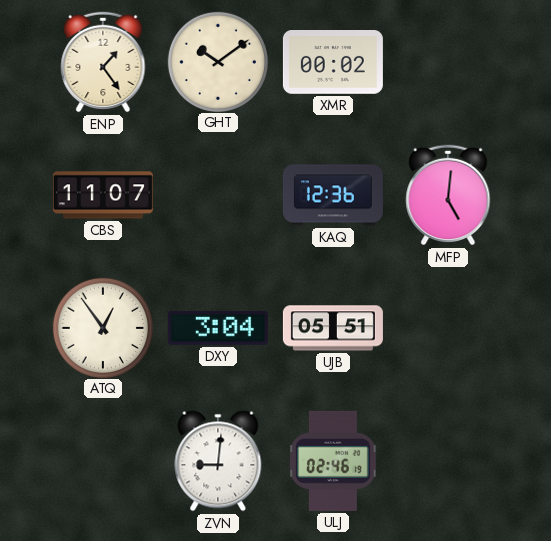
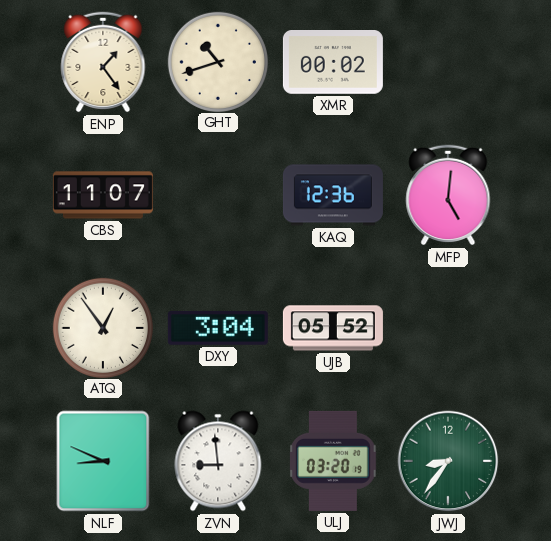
GHT: 10:09 -> 10:42
UJB: 05:51 -> 05:52
NLF: none -> 8:49
ZVN: 9:01 -> 8:59
ULJ: 02:46 -> 03:20
JWJ: none -> 8:36
